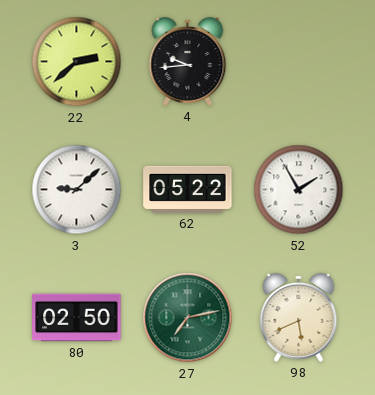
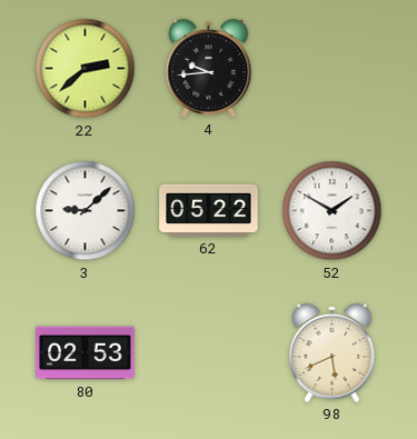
52: 1:55 -> 1:50
80: 02:50 -> 02:53
27: 7:13 -> none
